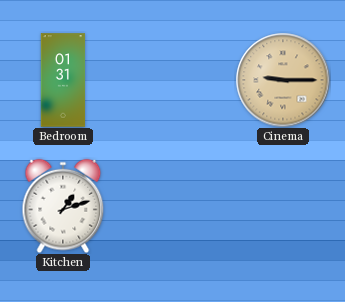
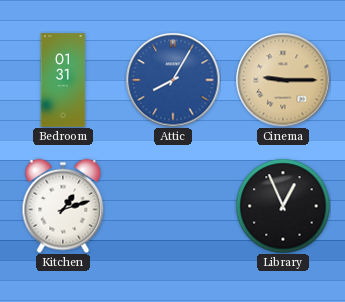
Attic: none -> 8:05
Library: none -> 12:56
